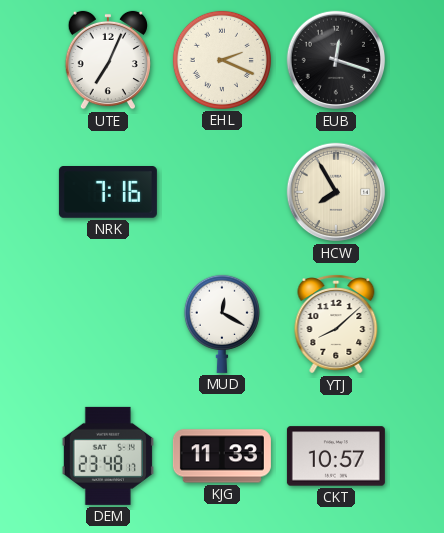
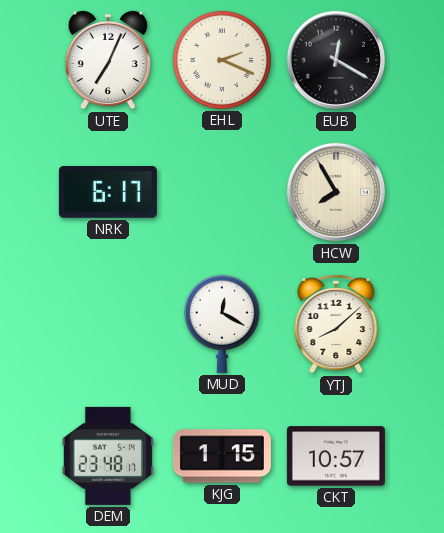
EUB: 12:18 -> 12:20
NRK: 7:16 -> 6:17
KJG: 11:33 -> 1:15
